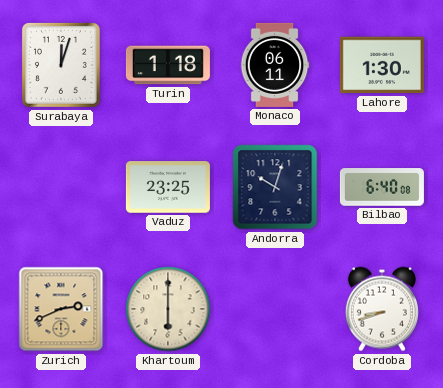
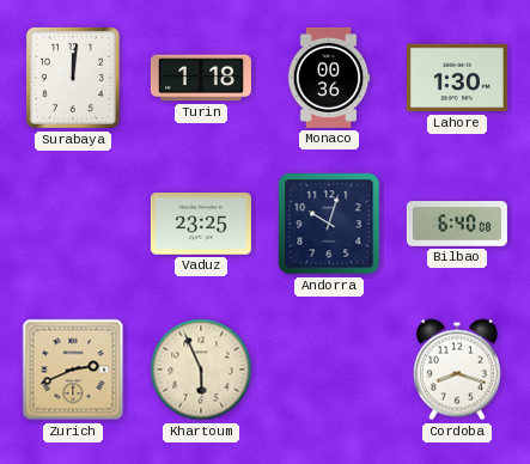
Surabaya: 12:03 -> 12:01
Monaco: 06:11 -> 00:36
Khartoum: 6:00 -> 5:56
Cordoba: 8:42 -> 8:18
